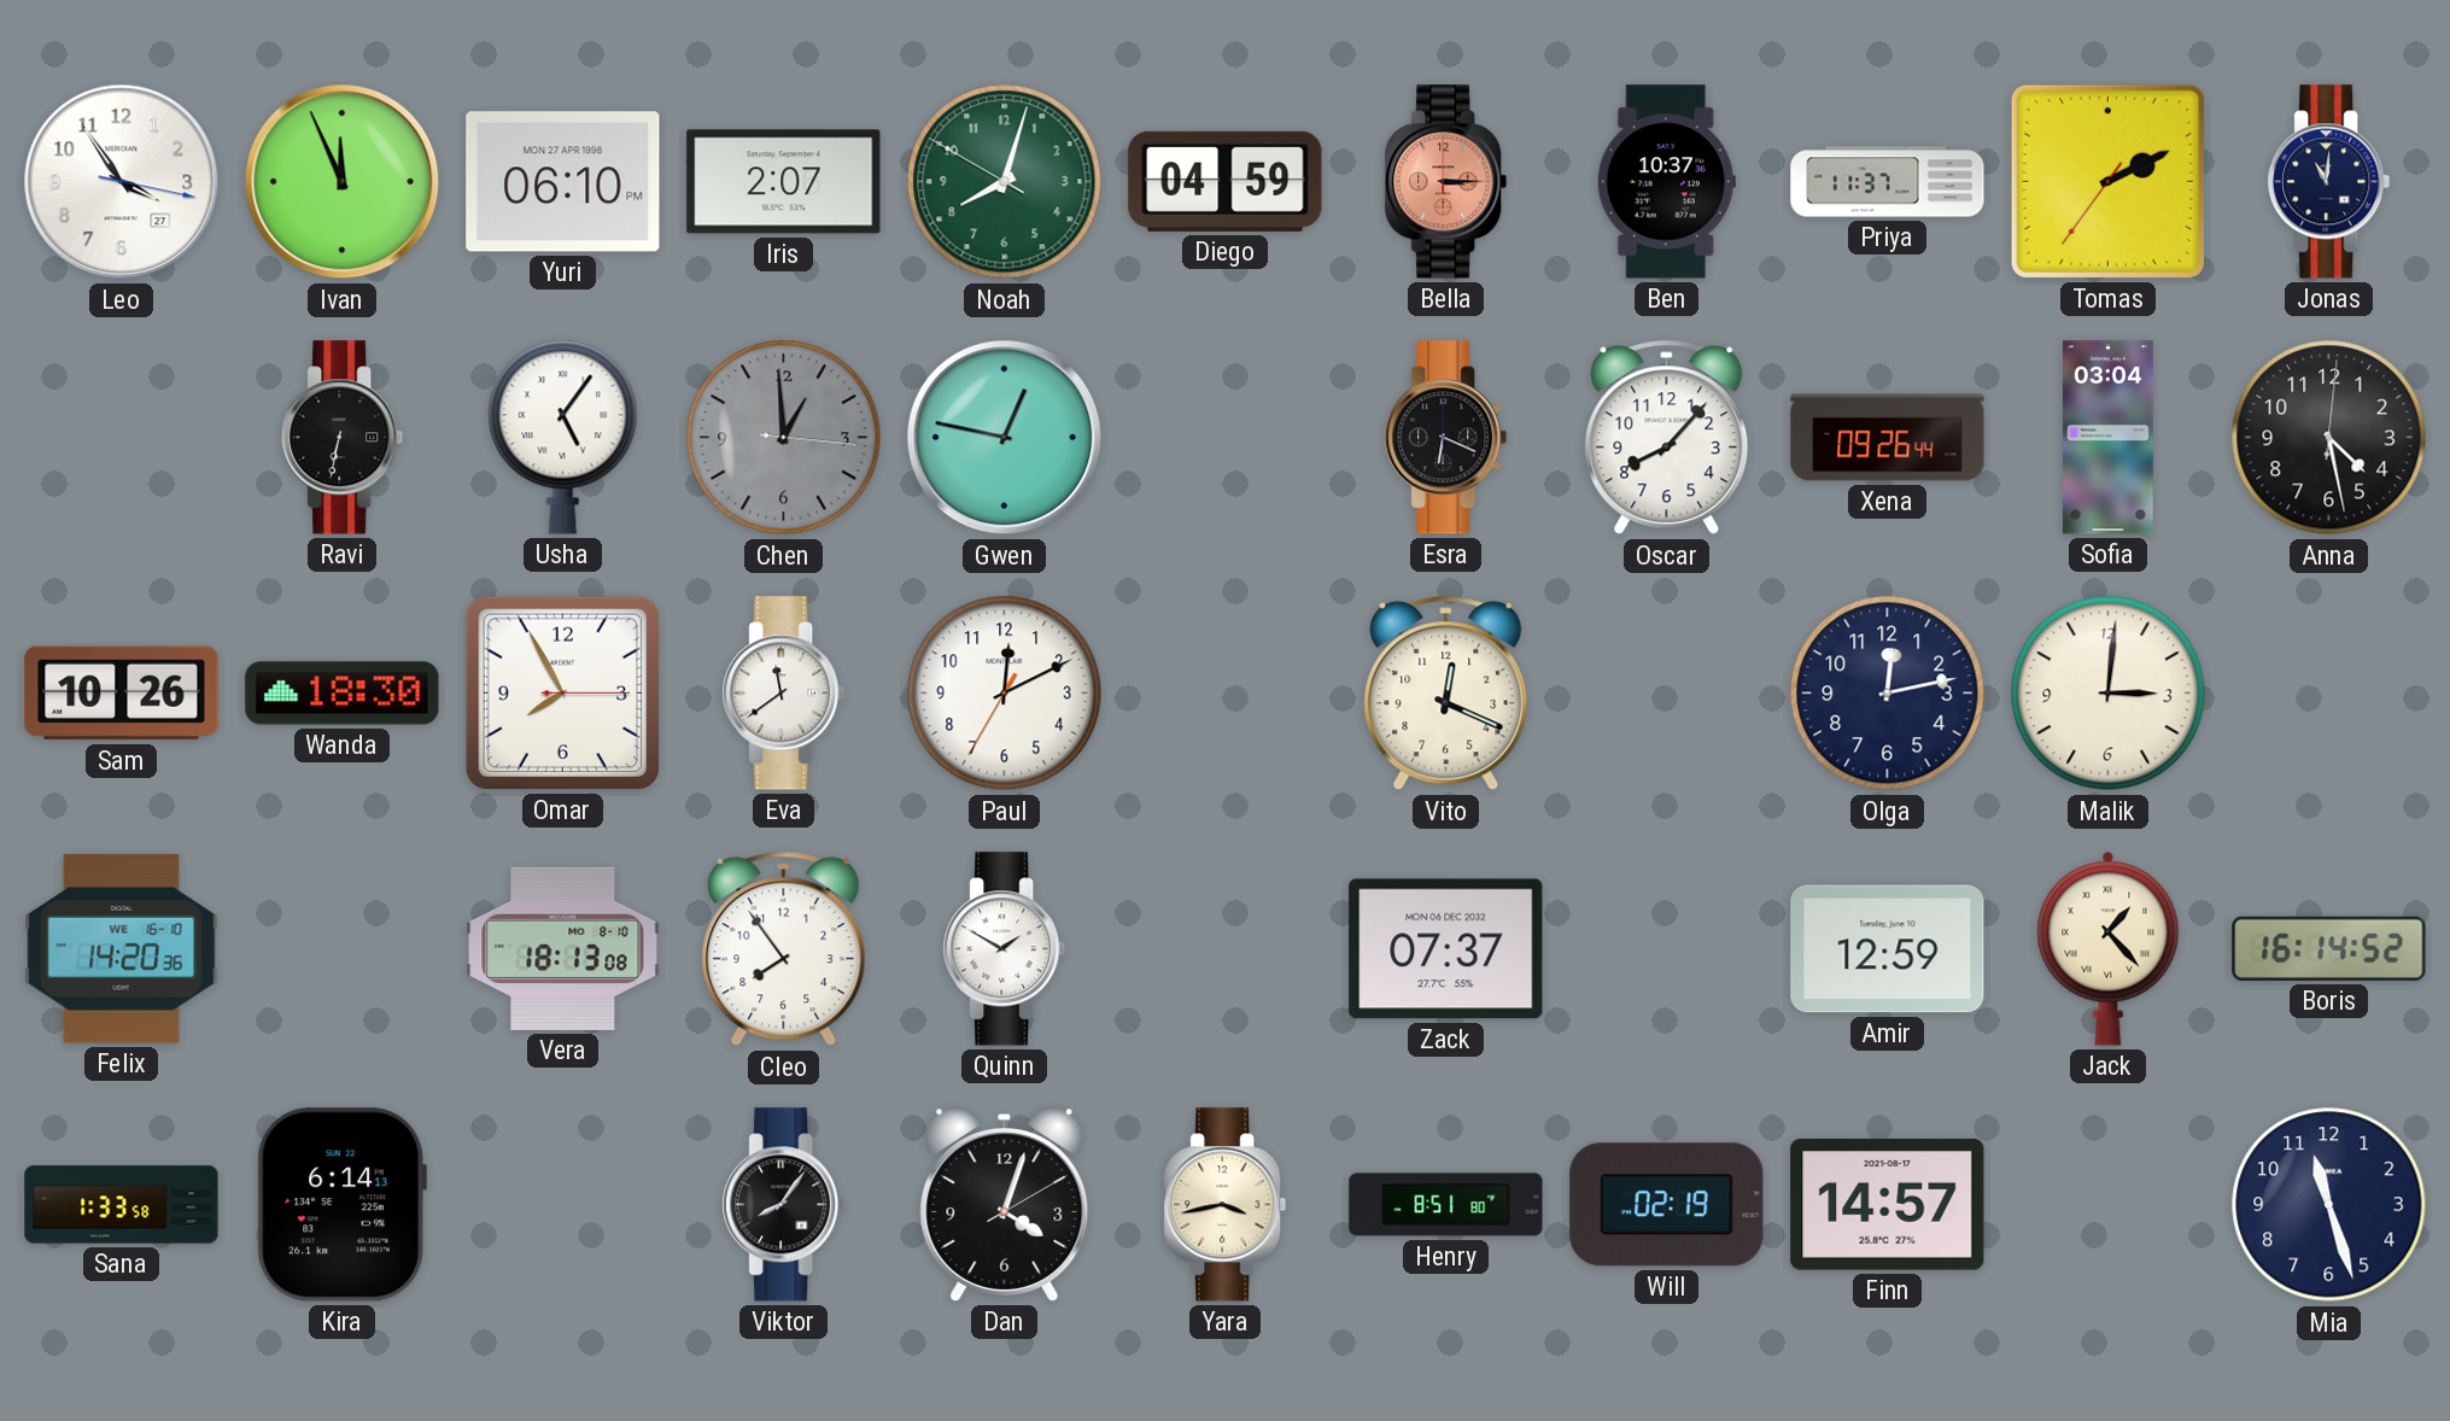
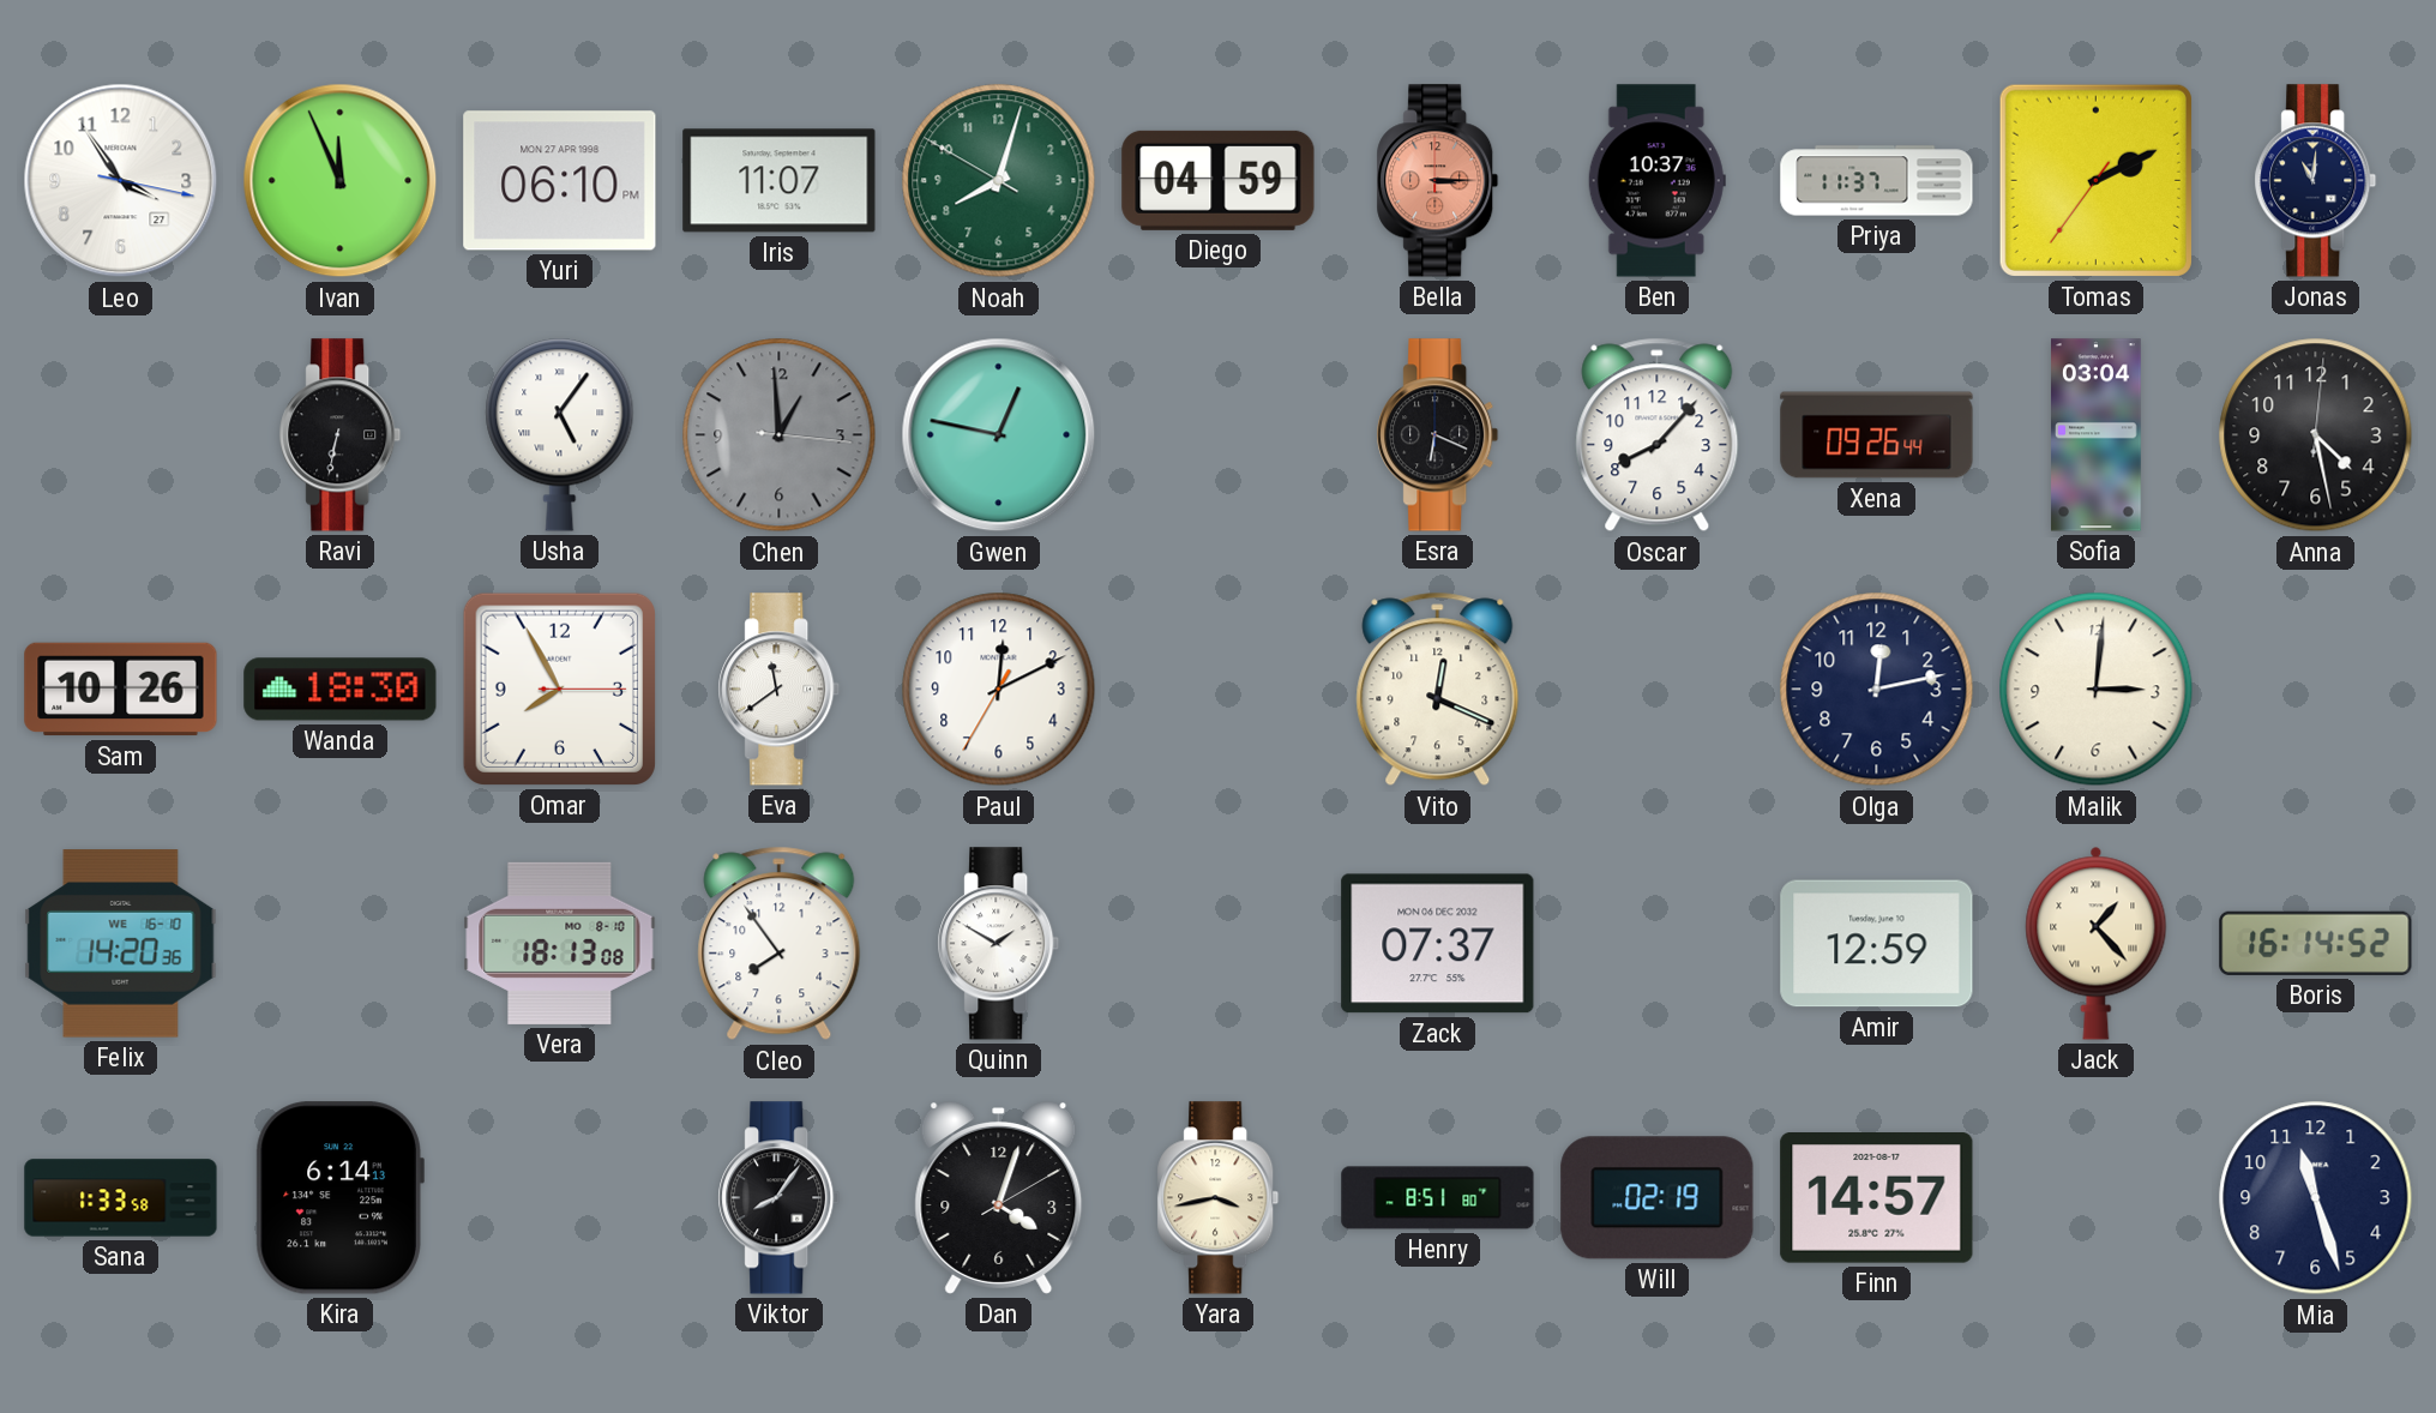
Iris: 2:07 -> 11:07
